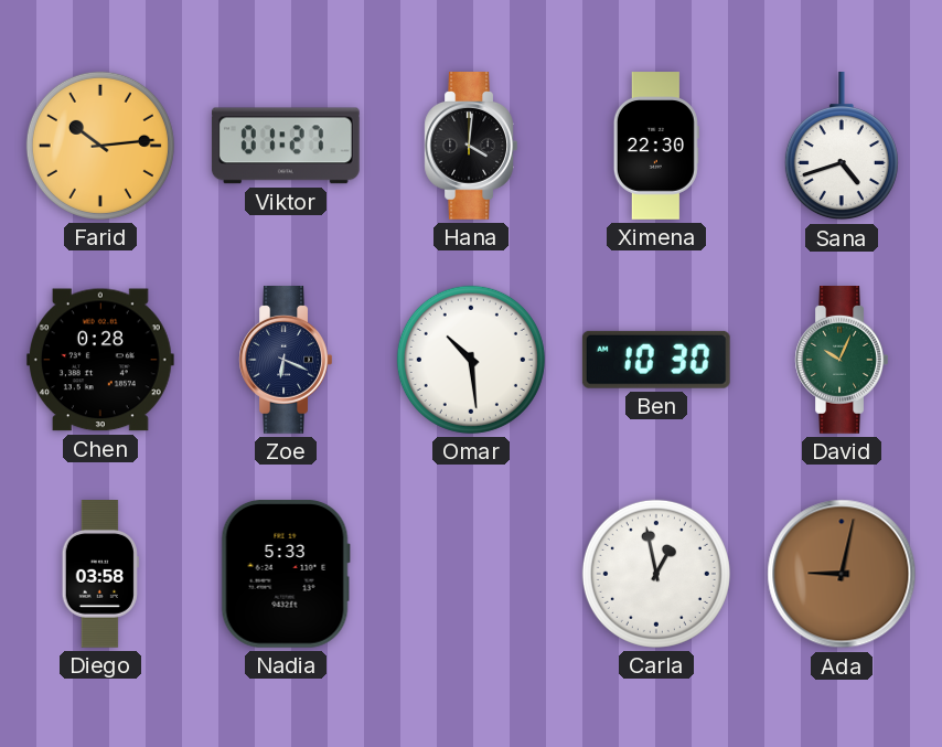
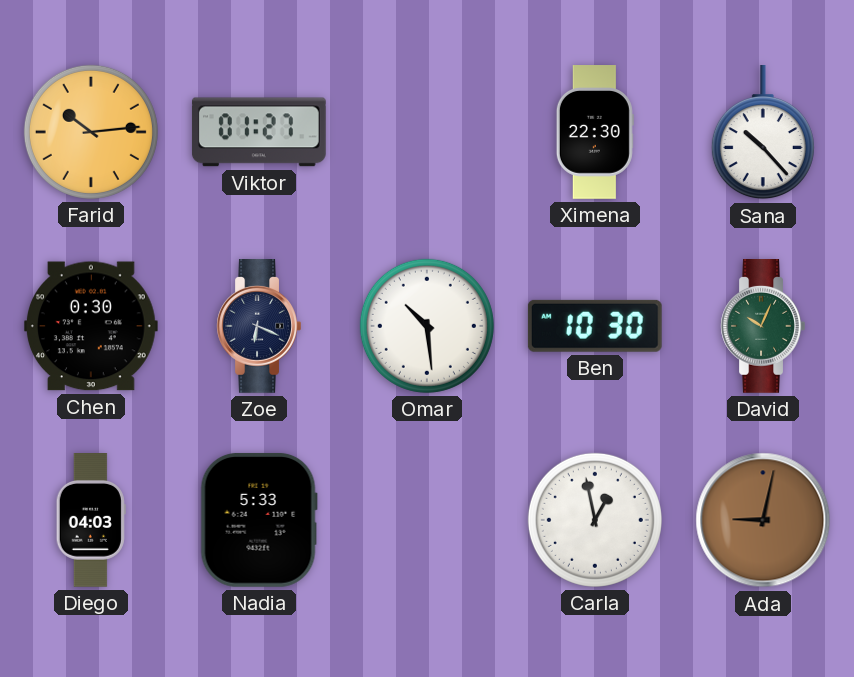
Hana: 4:01 -> none
Sana: 4:42 -> 10:23
Chen: 0:28 -> 0:30
Diego: 03:58 -> 04:03
